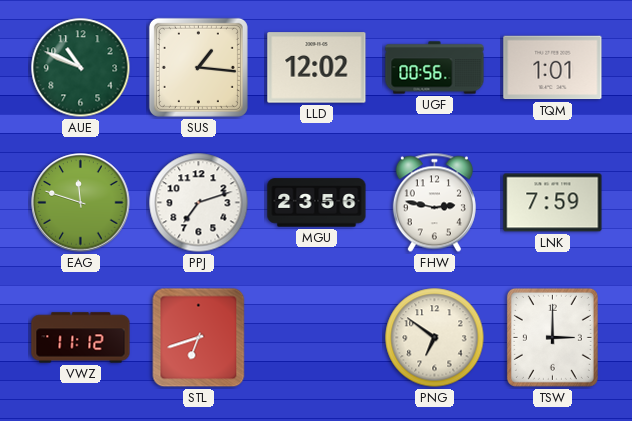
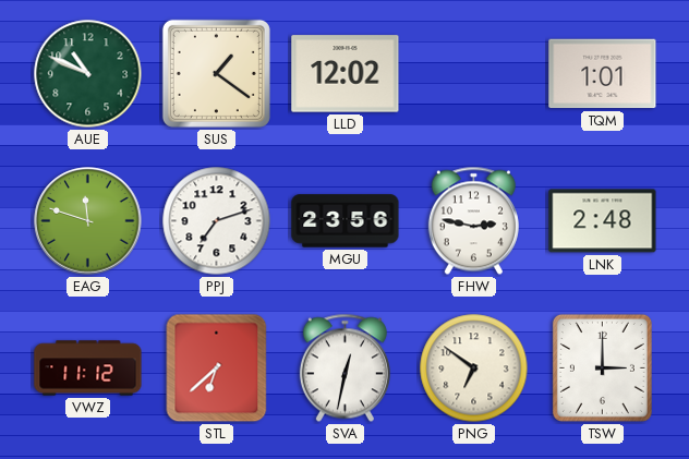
SUS: 1:16 -> 1:21
UGF: 00:56 -> none
LNK: 7:59 -> 2:48
STL: 6:42 -> 6:38
SVA: none -> 12:32
